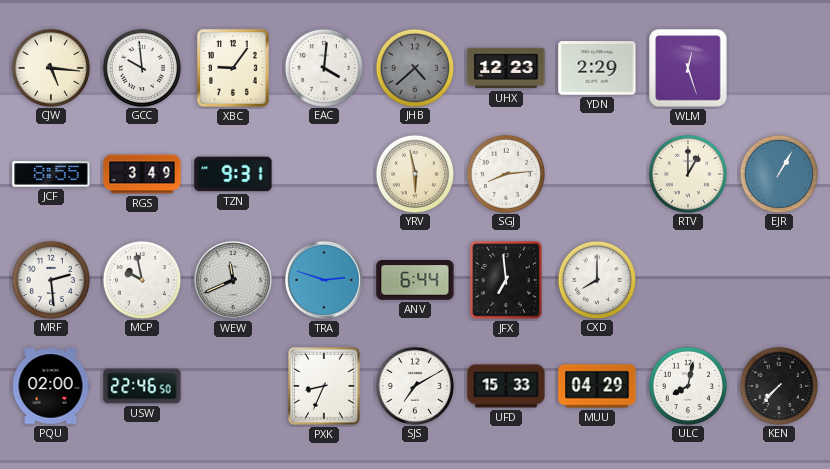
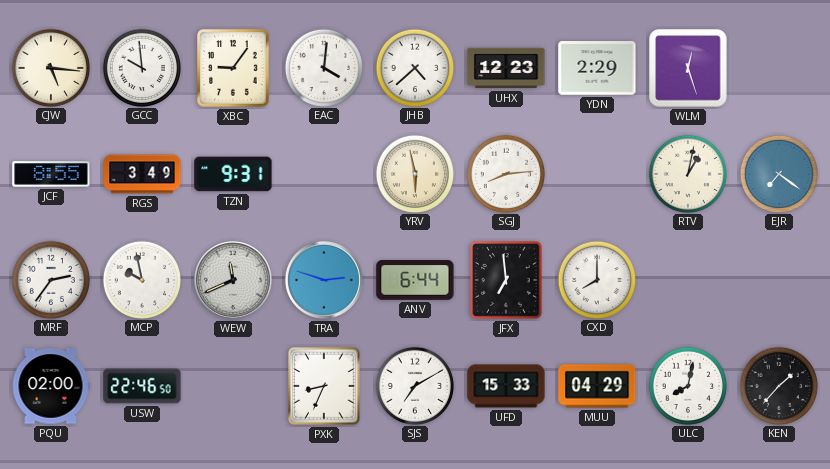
JHB dial: grey -> white
RTV: 1:00 -> 1:02
EJR: 1:05 -> 7:21
MRF: 2:29 -> 2:36
KEN: 7:37 -> 1:37
